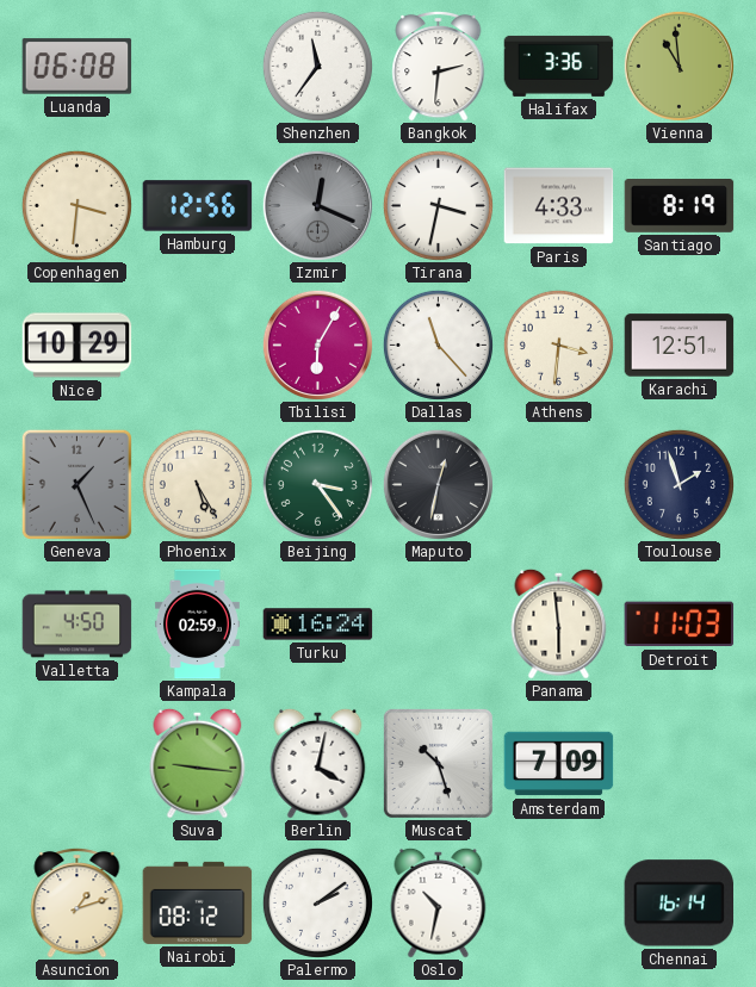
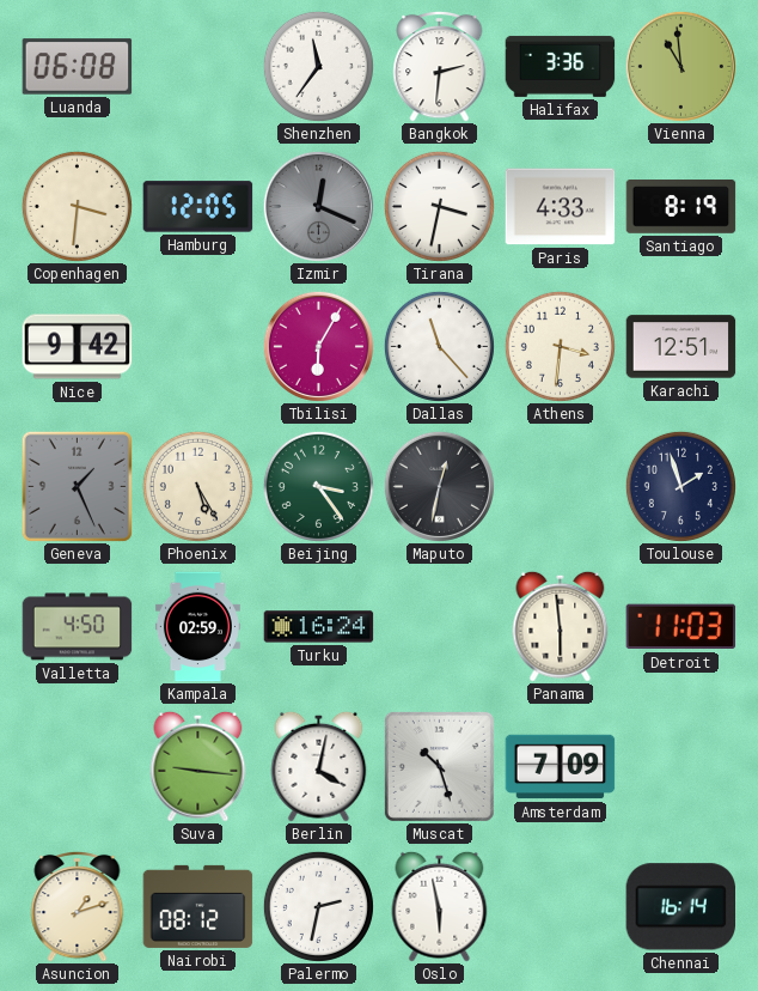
Hamburg: 12:56 -> 12:05
Nice: 10:29 -> 9:42
Palermo: 2:09 -> 2:32
Oslo: 10:32 -> 5:58
